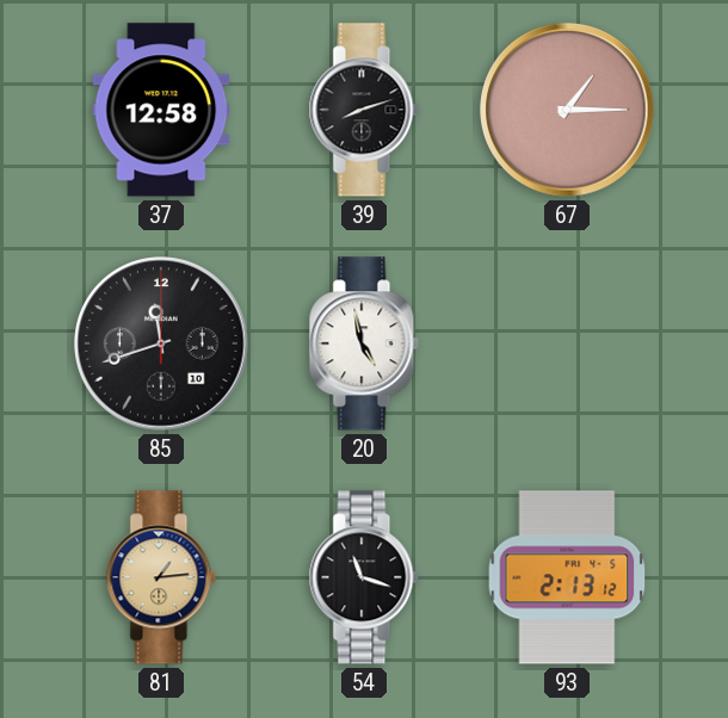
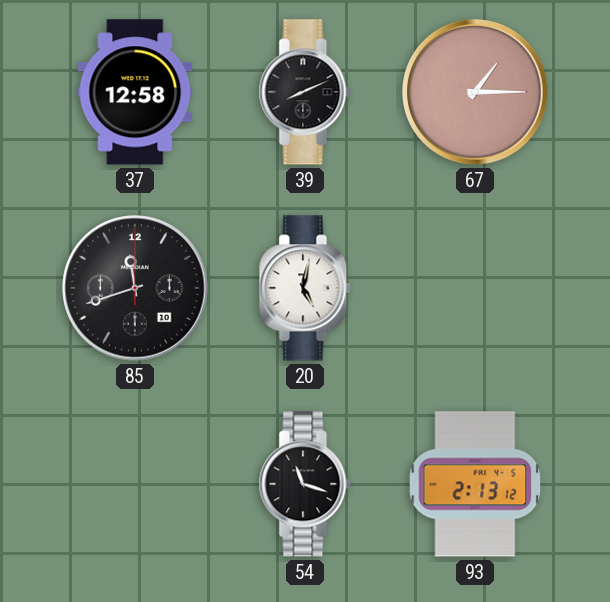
39: 8:12 -> 8:11
20: 4:58 -> 5:02
81: 1:14 -> none
